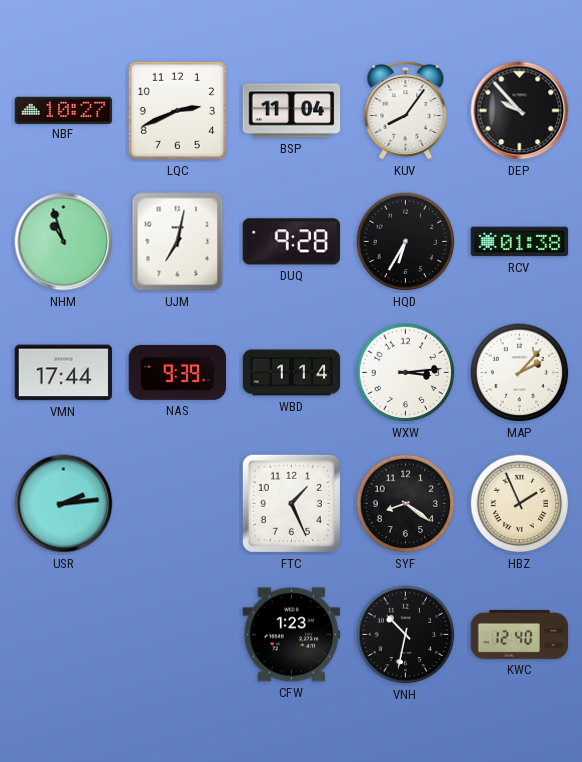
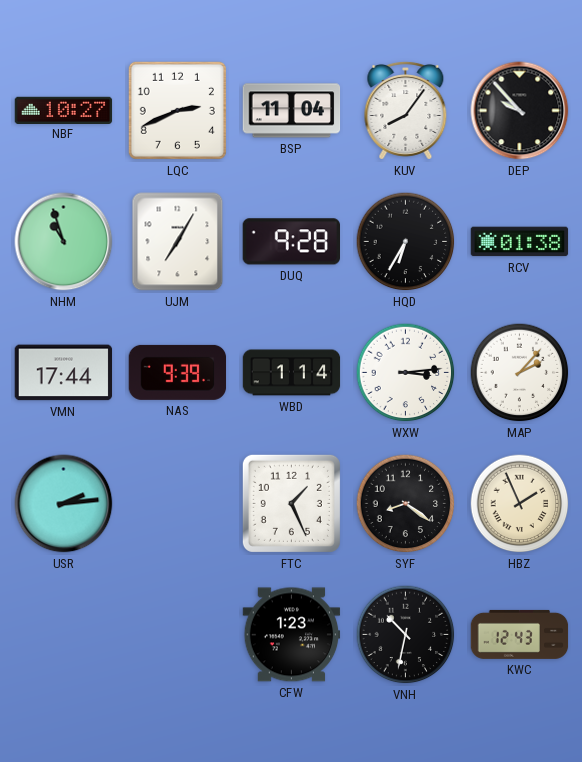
UJM: 7:02 -> 7:05
KWC: 12:40 -> 12:43
